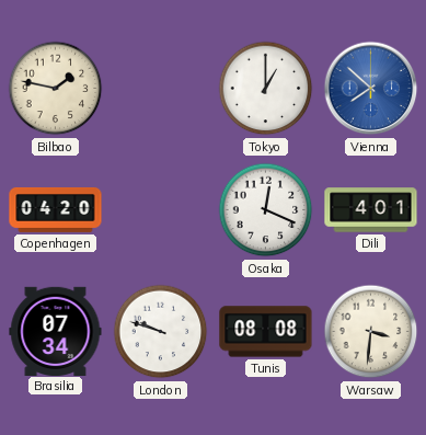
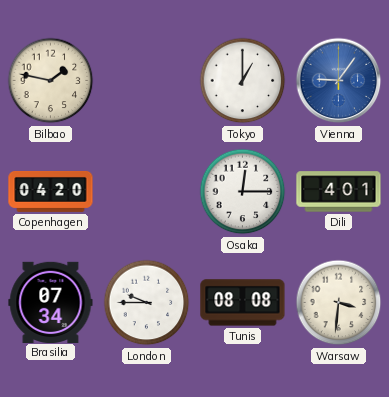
Vienna: 7:52 -> 9:06
Osaka: 12:19 -> 12:15
London: 9:48 -> 9:45
